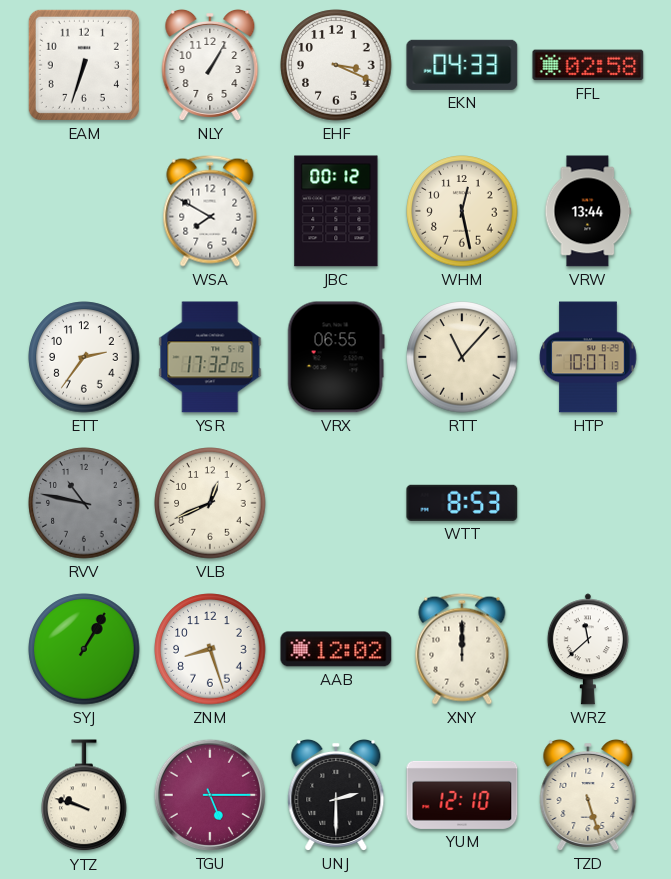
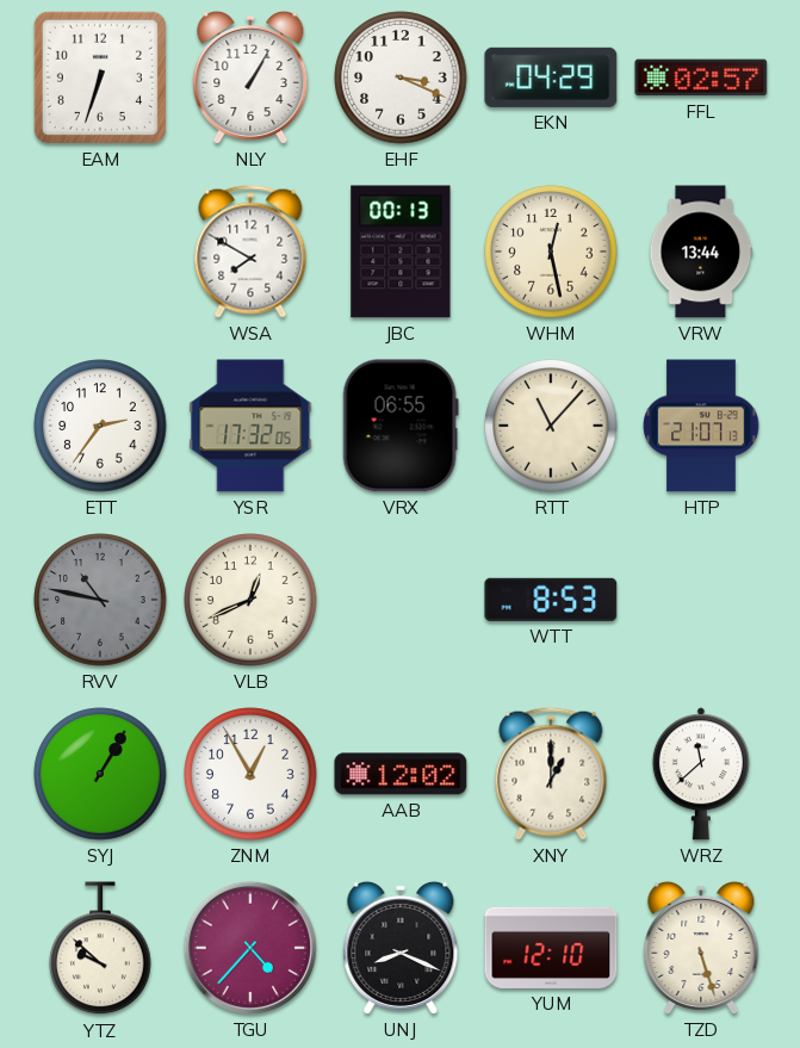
EKN: 04:33 -> 04:29
FFL: 02:58 -> 02:57
JBC: 00:12 -> 00:13
HTP: 10:07 -> 21:07
ZNM: 8:27 -> 12:55
XNY: 12:00 -> 1:00
YTZ: 9:48 -> 9:52
TGU: 5:15 -> 4:37
UNJ: 2:30 -> 8:19
